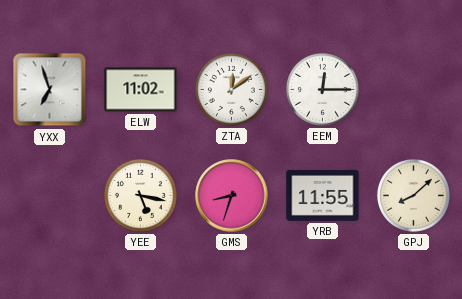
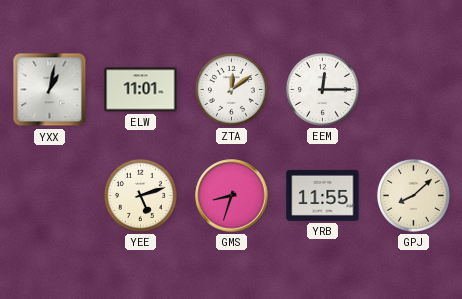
YXX: 6:57 -> 1:02
ELW: 11:02 -> 11:01
YEE: 5:17 -> 5:12
